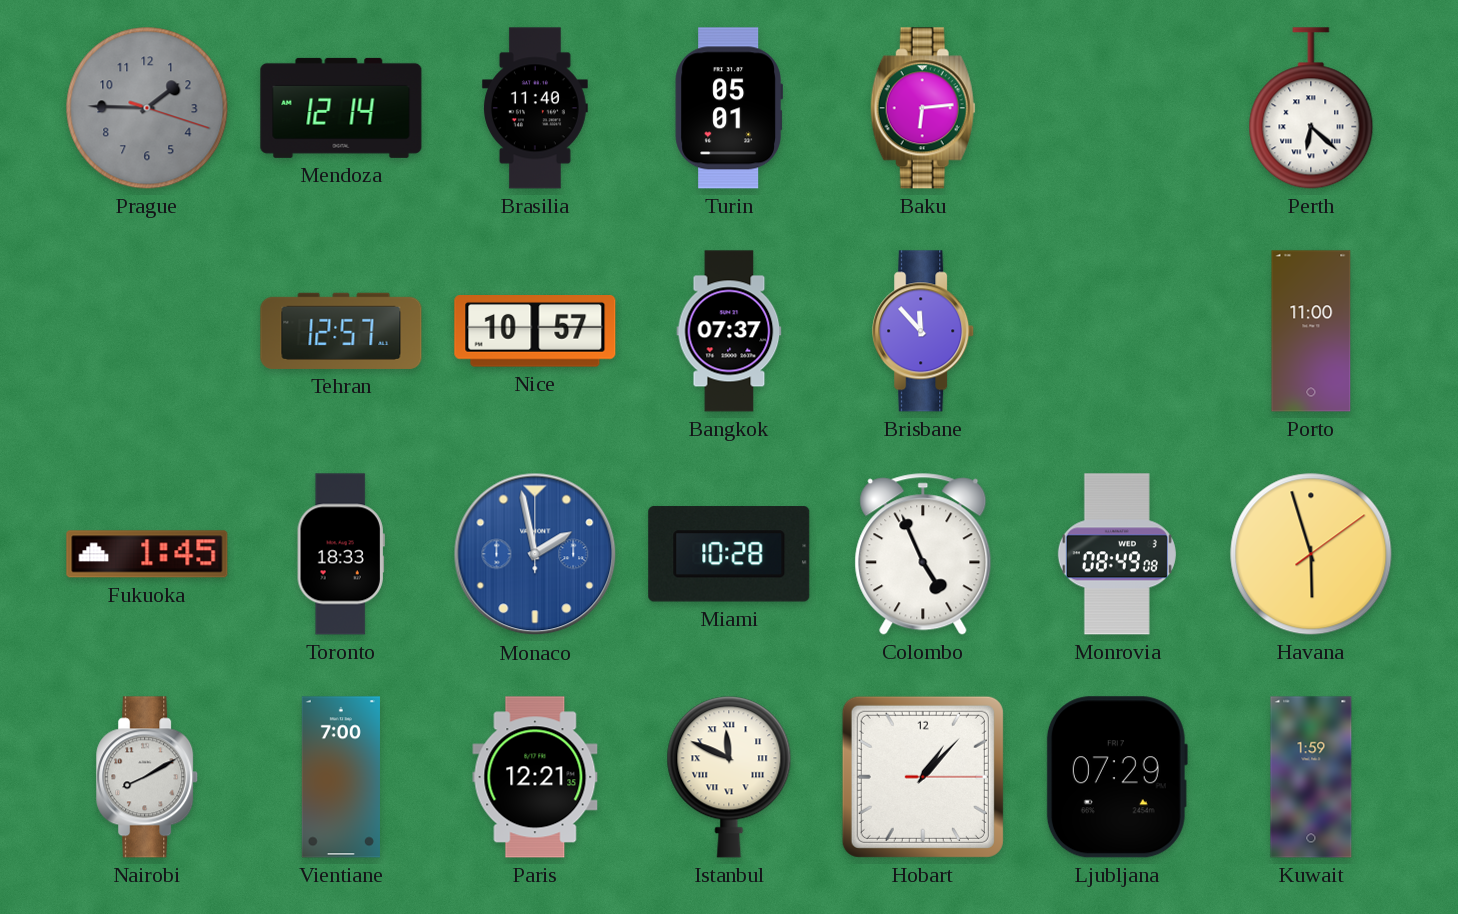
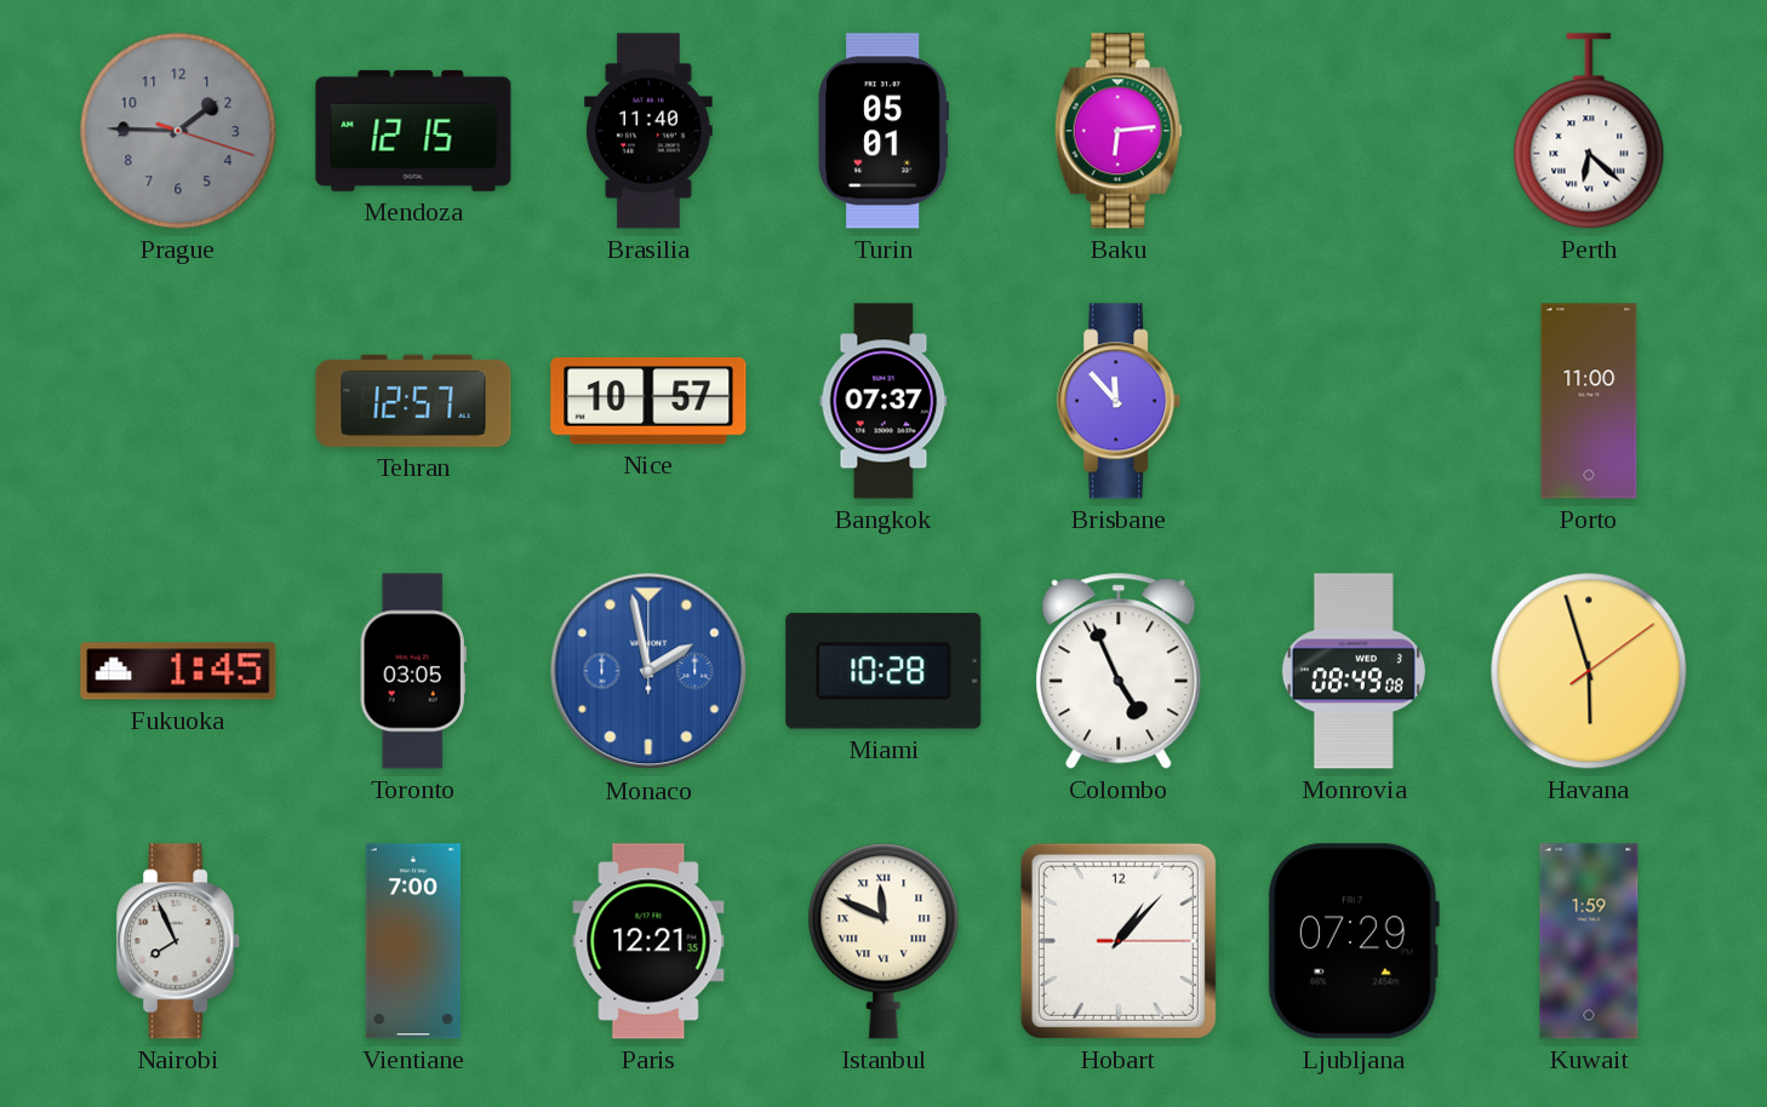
Mendoza: 12:14 -> 12:15
Toronto: 18:33 -> 03:05
Nairobi: 8:10 -> 7:56
